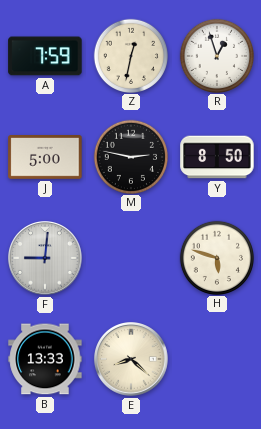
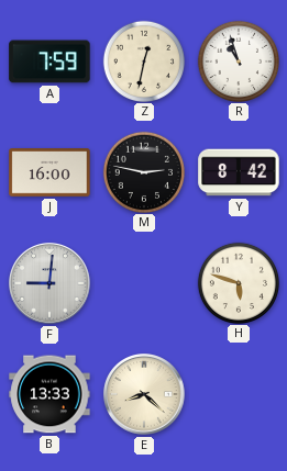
R: 12:57 -> 10:57
J: 5:00 -> 16:00
Y: 8:50 -> 8:42
